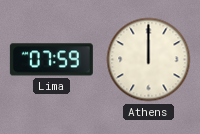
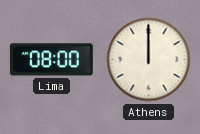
Lima: 07:59 -> 08:00
